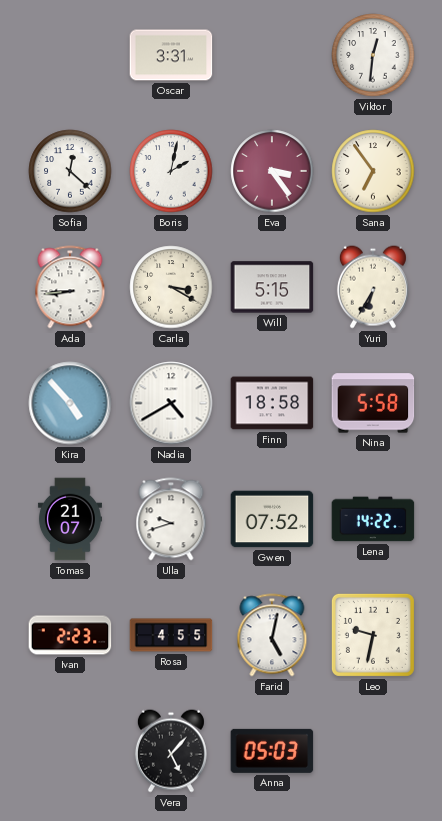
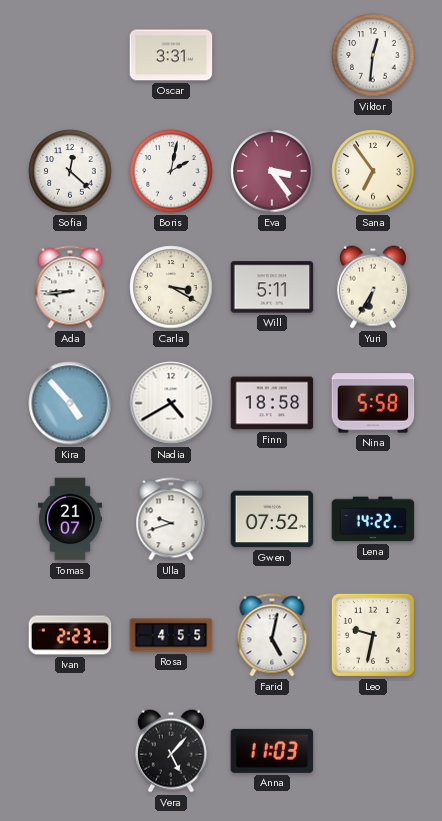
Will: 5:15 -> 5:11
Anna: 05:03 -> 11:03
